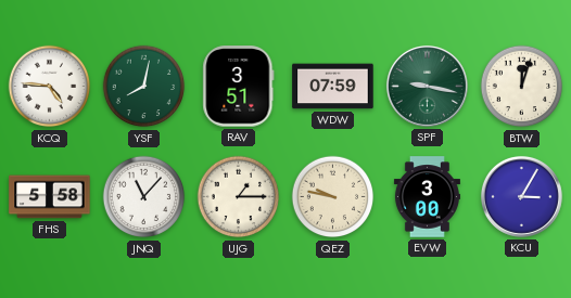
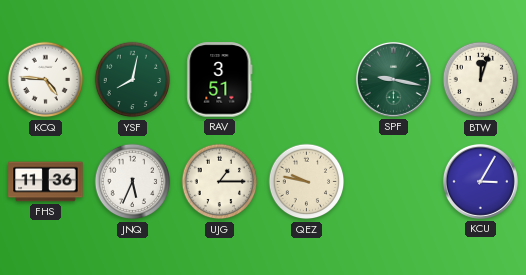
WDW: 07:59 -> none
FHS: 5:58 -> 11:36
JNQ: 11:07 -> 5:34
EVW: 3:00 -> none
